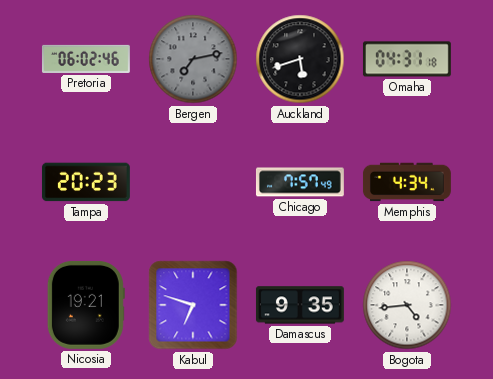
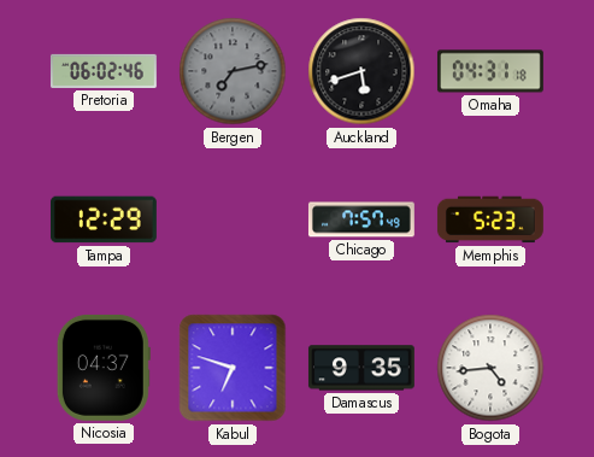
Tampa: 20:23 -> 12:29
Memphis: 4:34 -> 5:23
Nicosia: 19:21 -> 04:37
